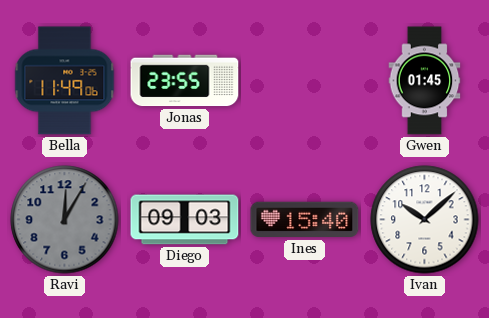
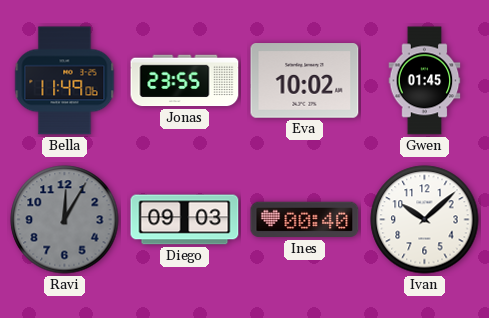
Eva: none -> 10:02
Ines: 15:40 -> 00:40
